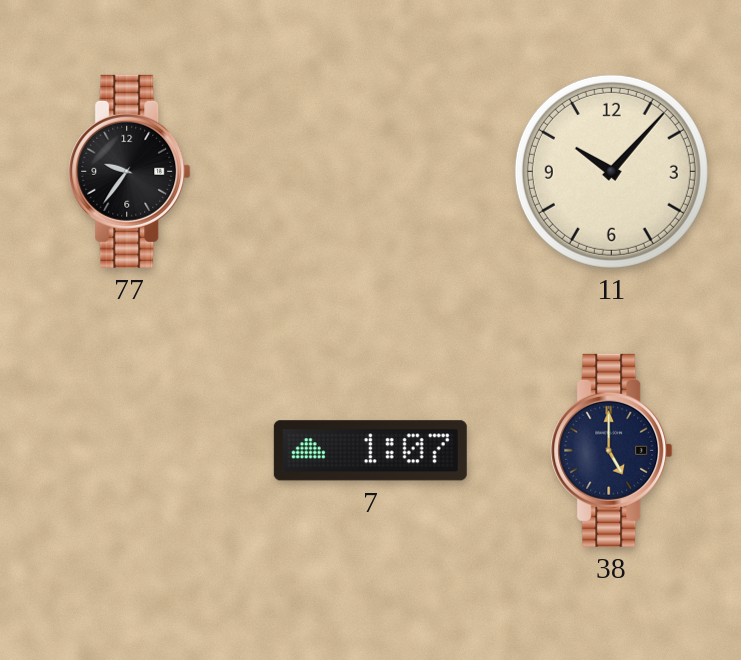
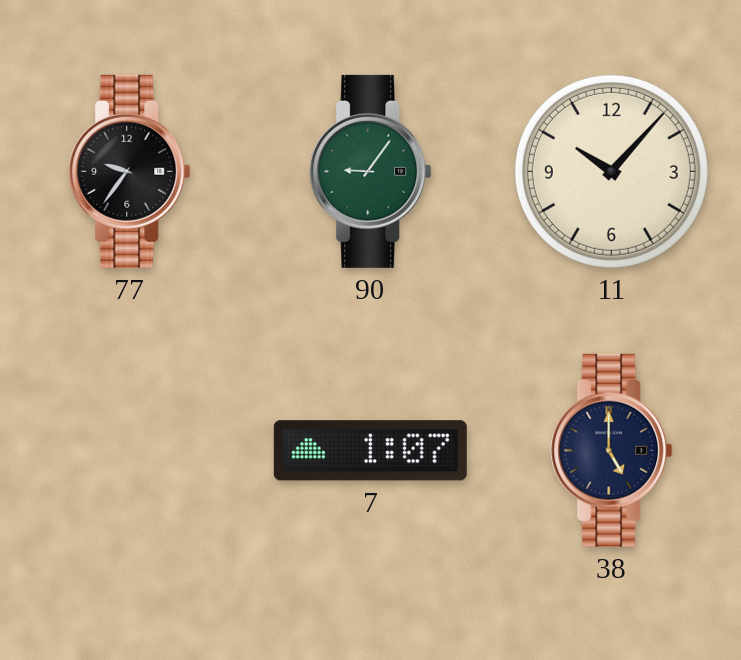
90: none -> 9:06
